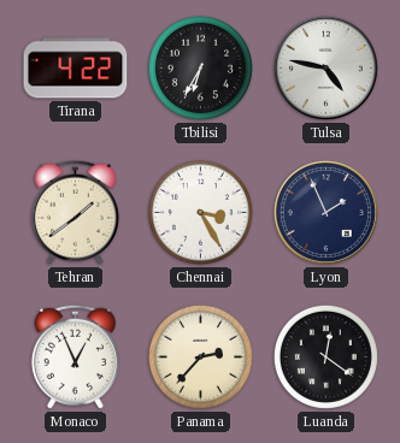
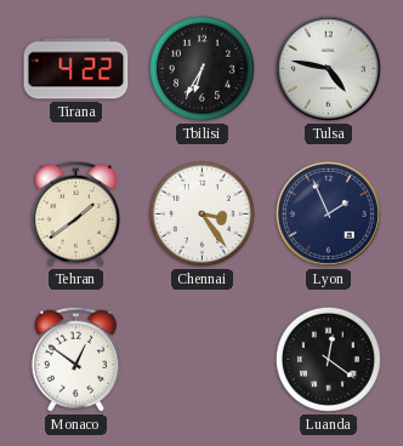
Chennai: 3:25 -> 3:24
Monaco: 12:56 -> 12:51
Panama: 2:37 -> none
